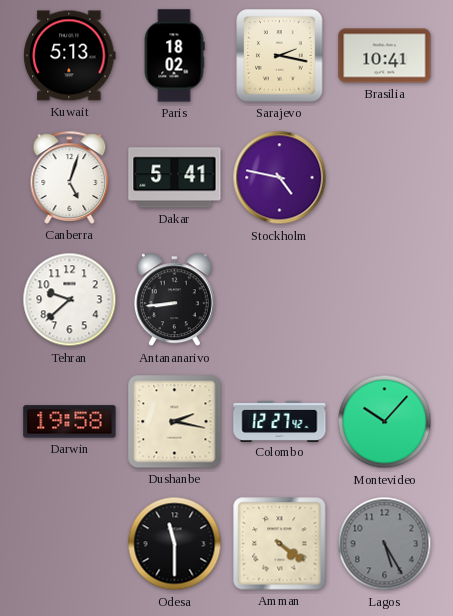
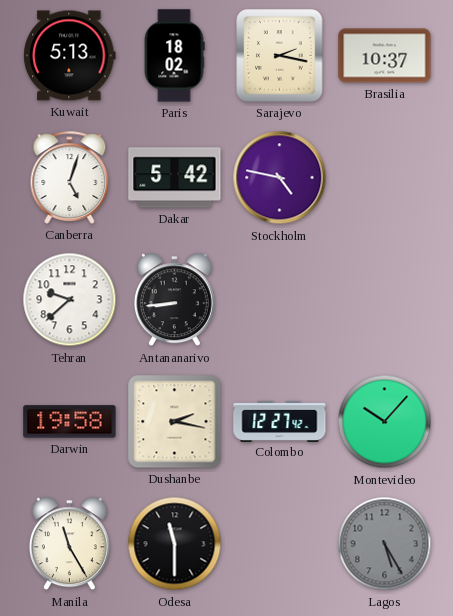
Brasilia: 10:41 -> 10:37
Dakar: 5:41 -> 5:42
Manila: none -> 11:25
Amman: 4:21 -> none
